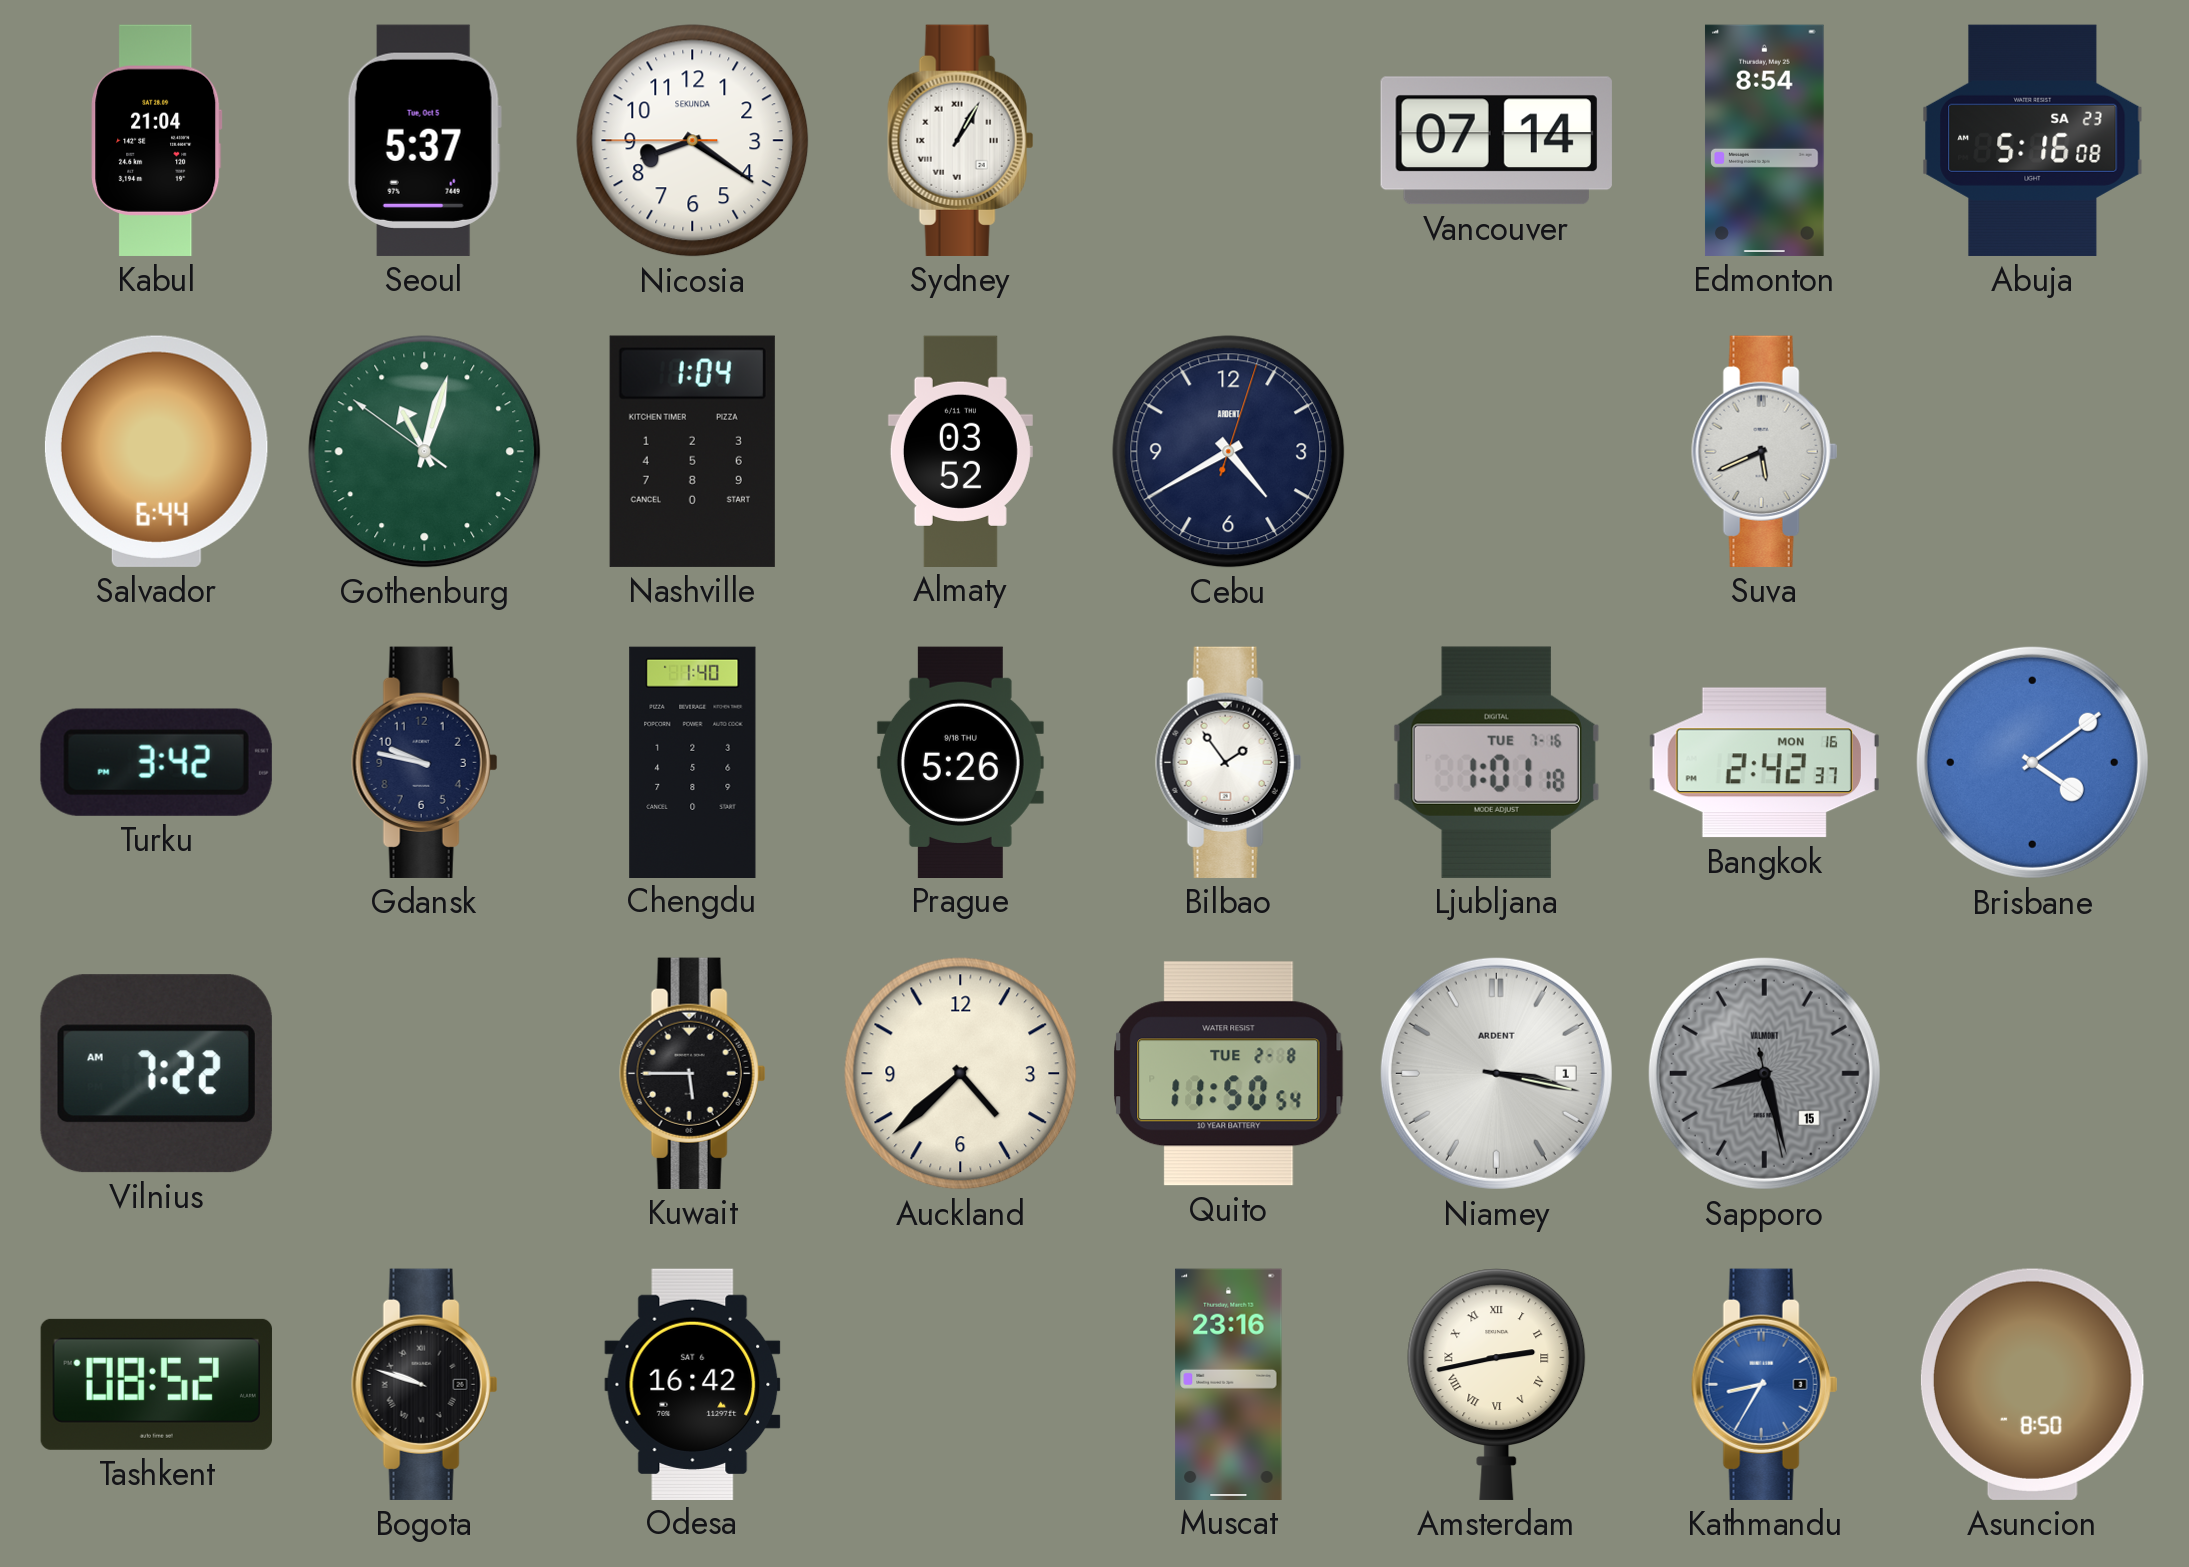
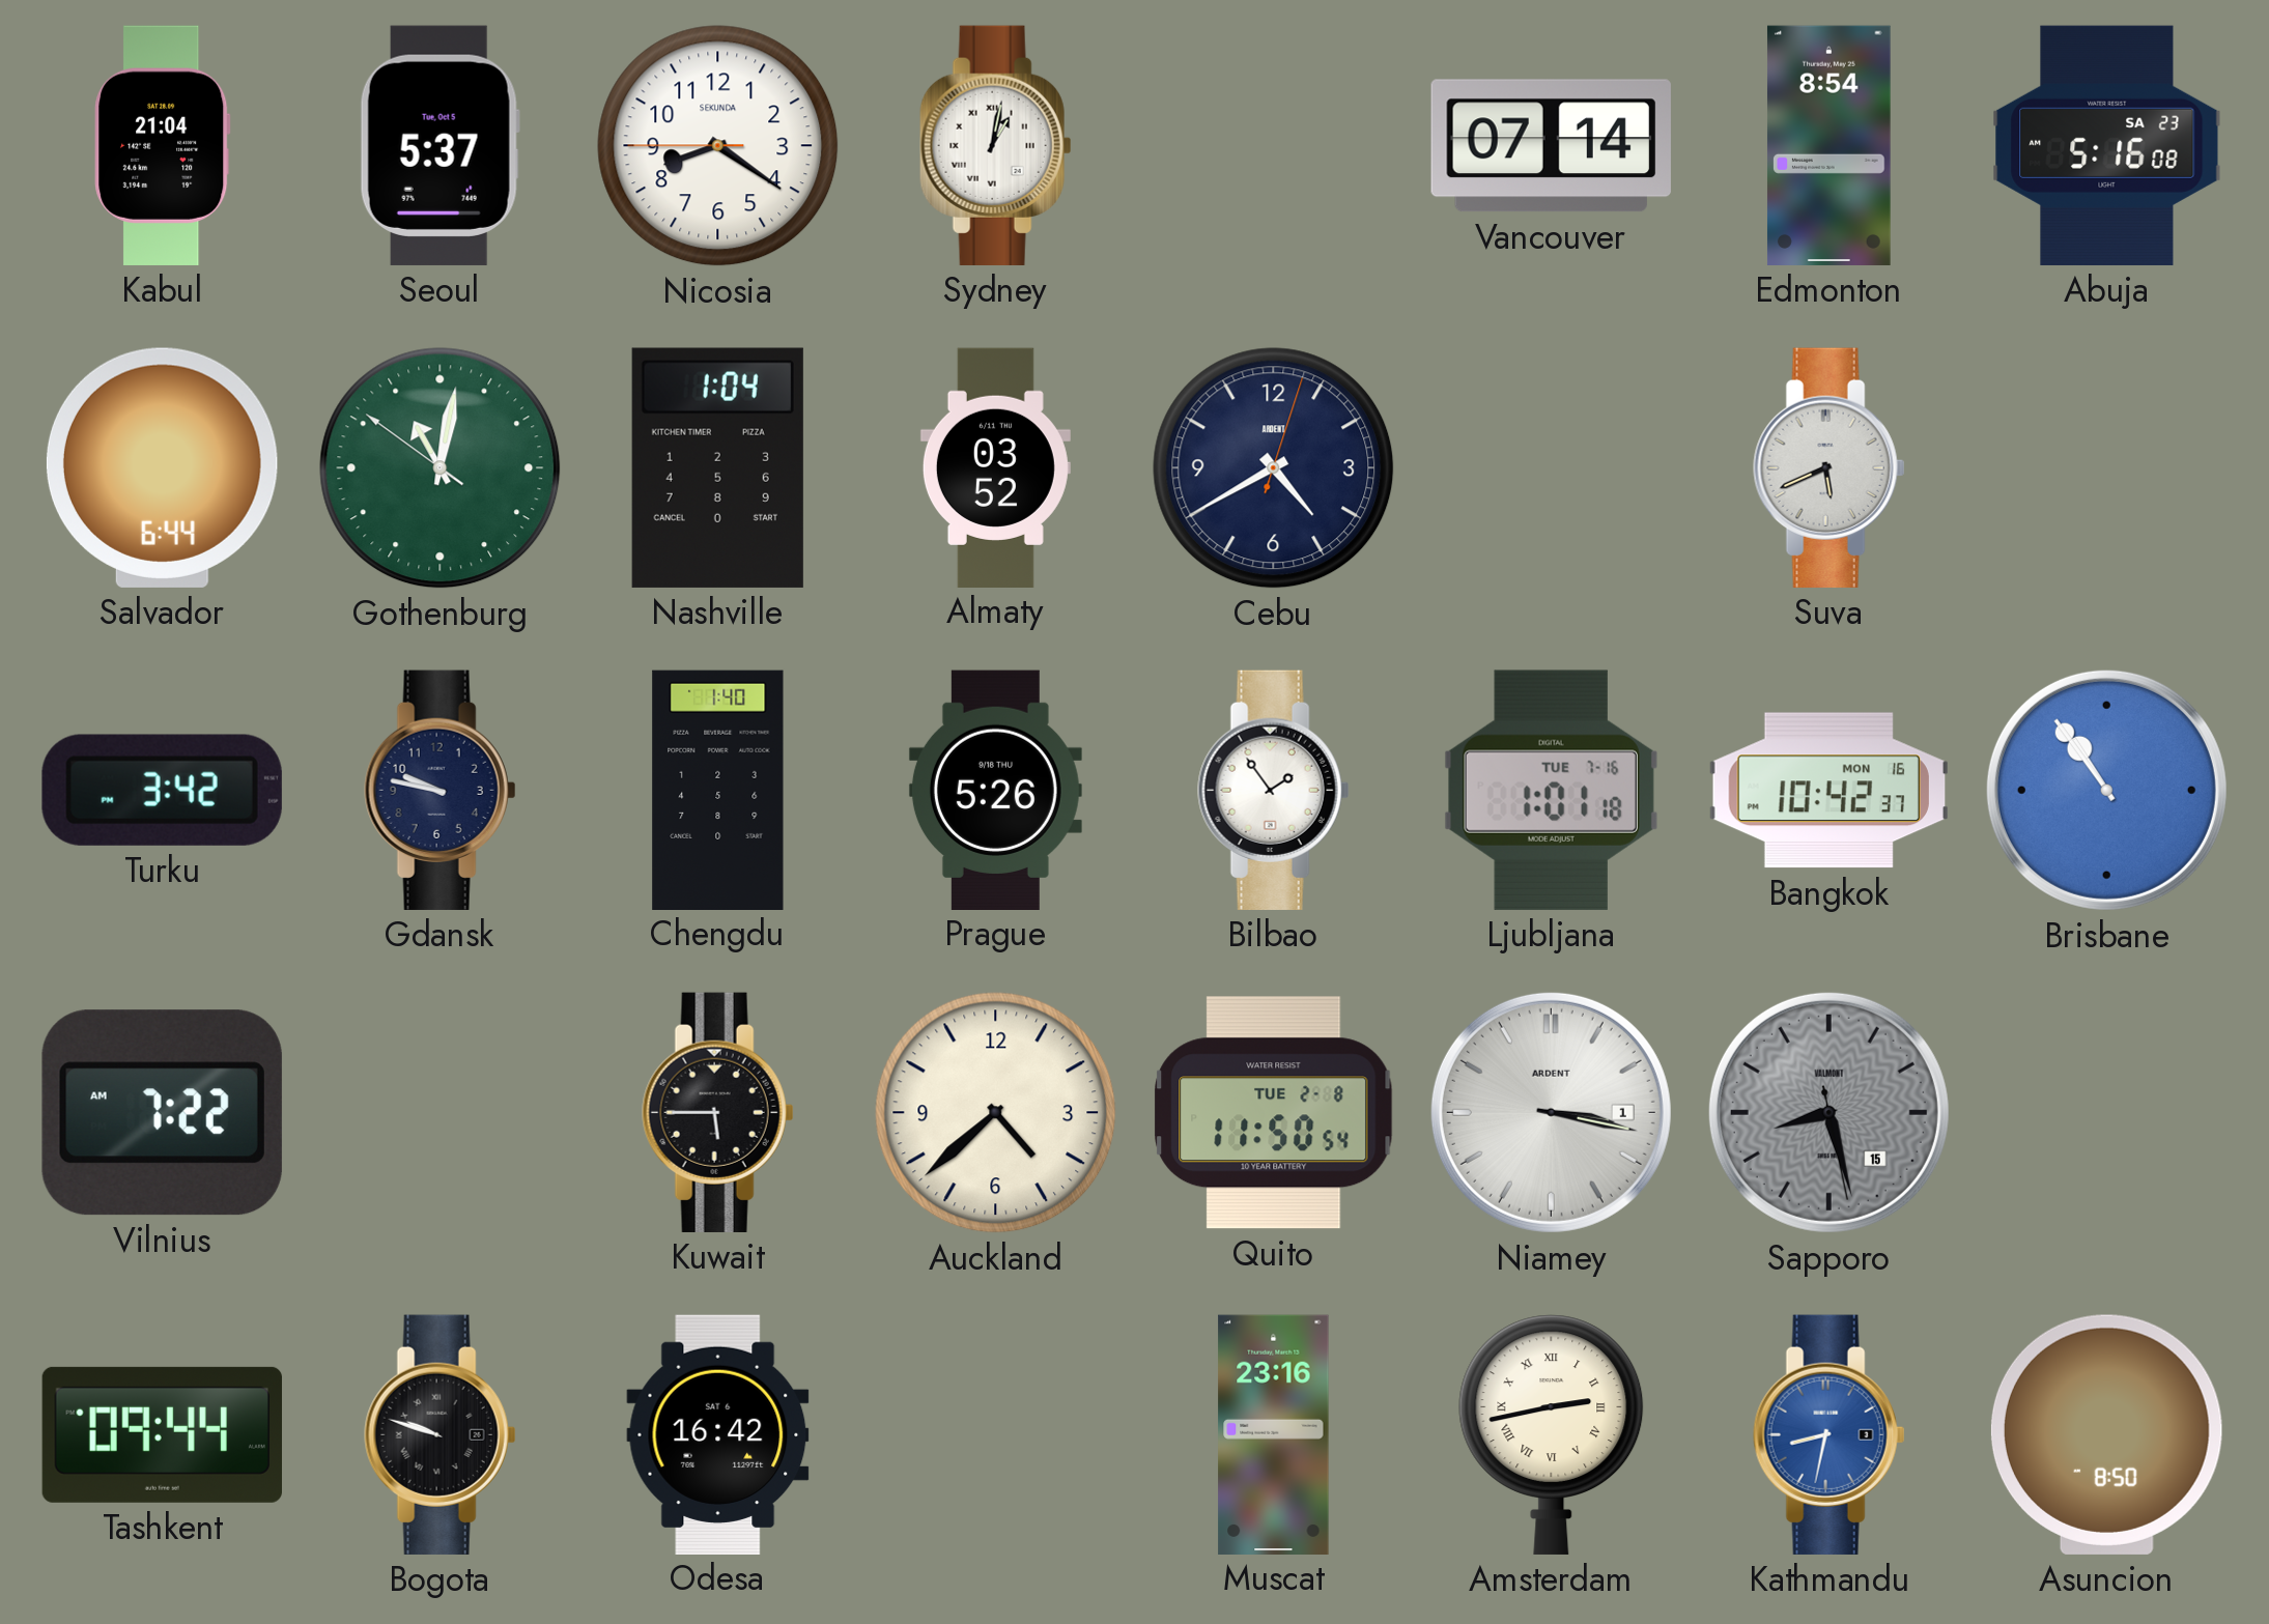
Sydney: 1:05 -> 1:02
Gothenburg: 11:02 -> 11:01
Bangkok: 2:42 -> 10:42
Brisbane: 4:09 -> 10:54
Tashkent: 08:52 -> 09:44
Kathmandu: 8:35 -> 8:32
